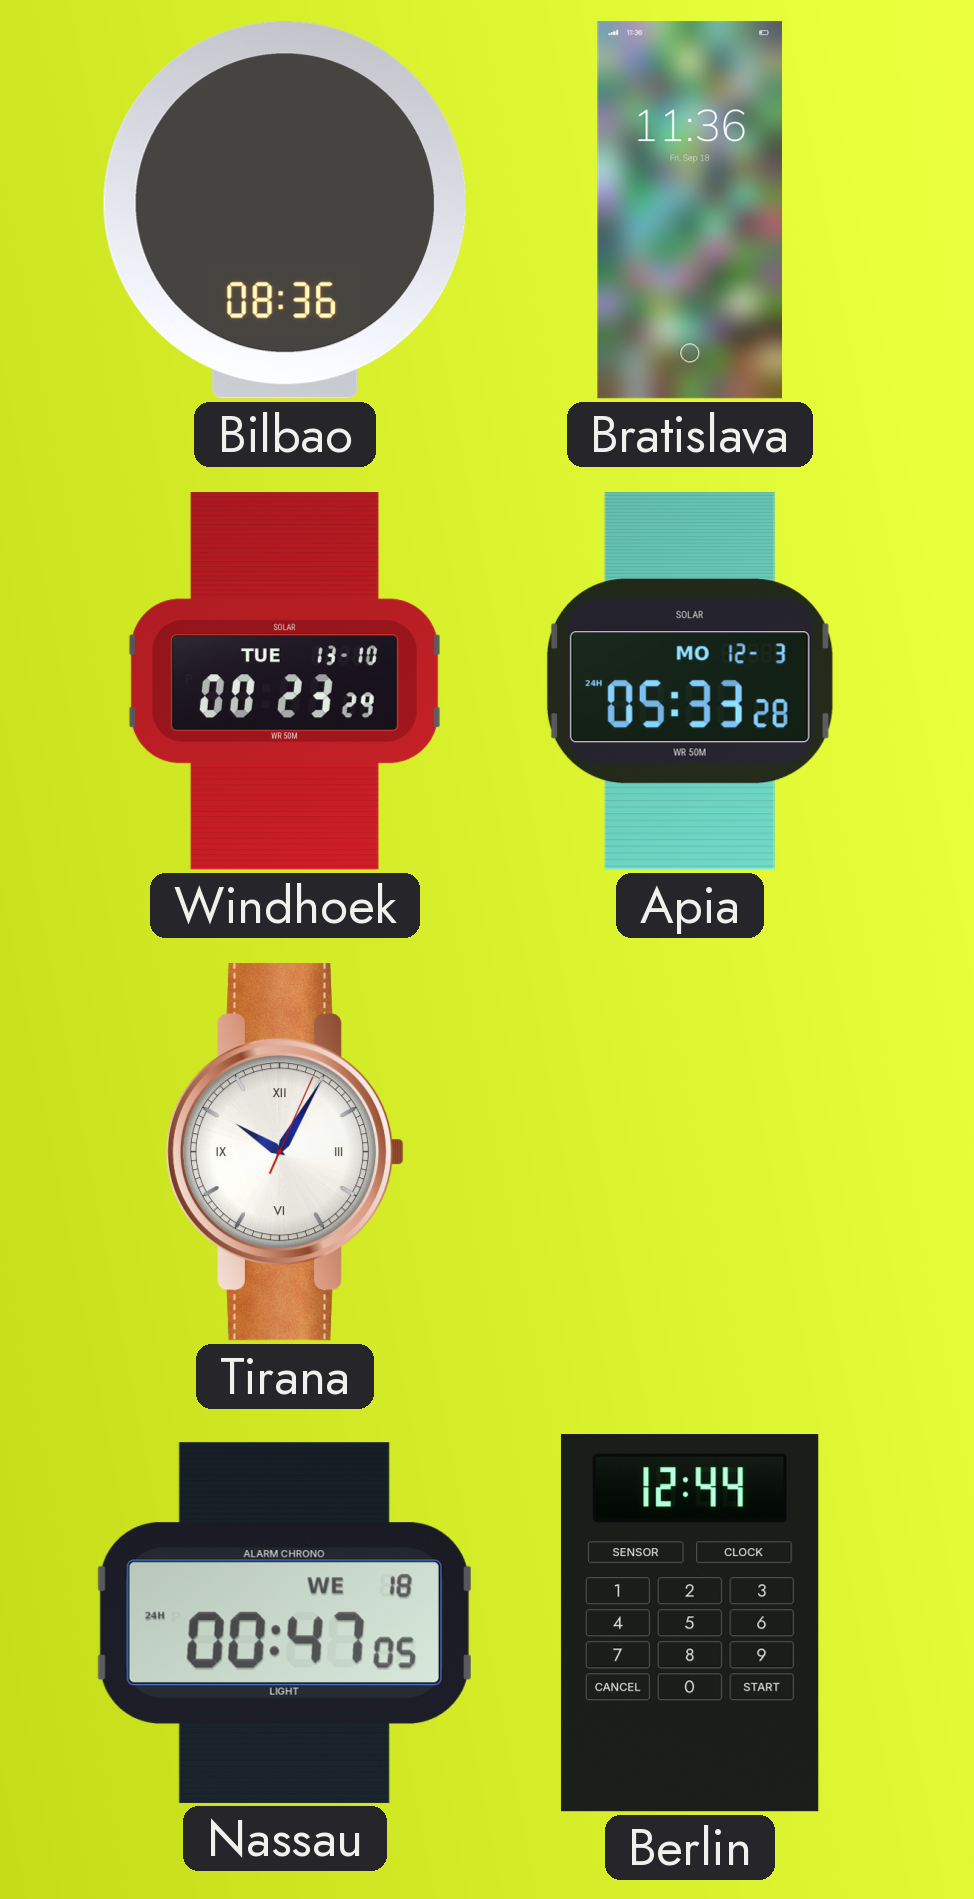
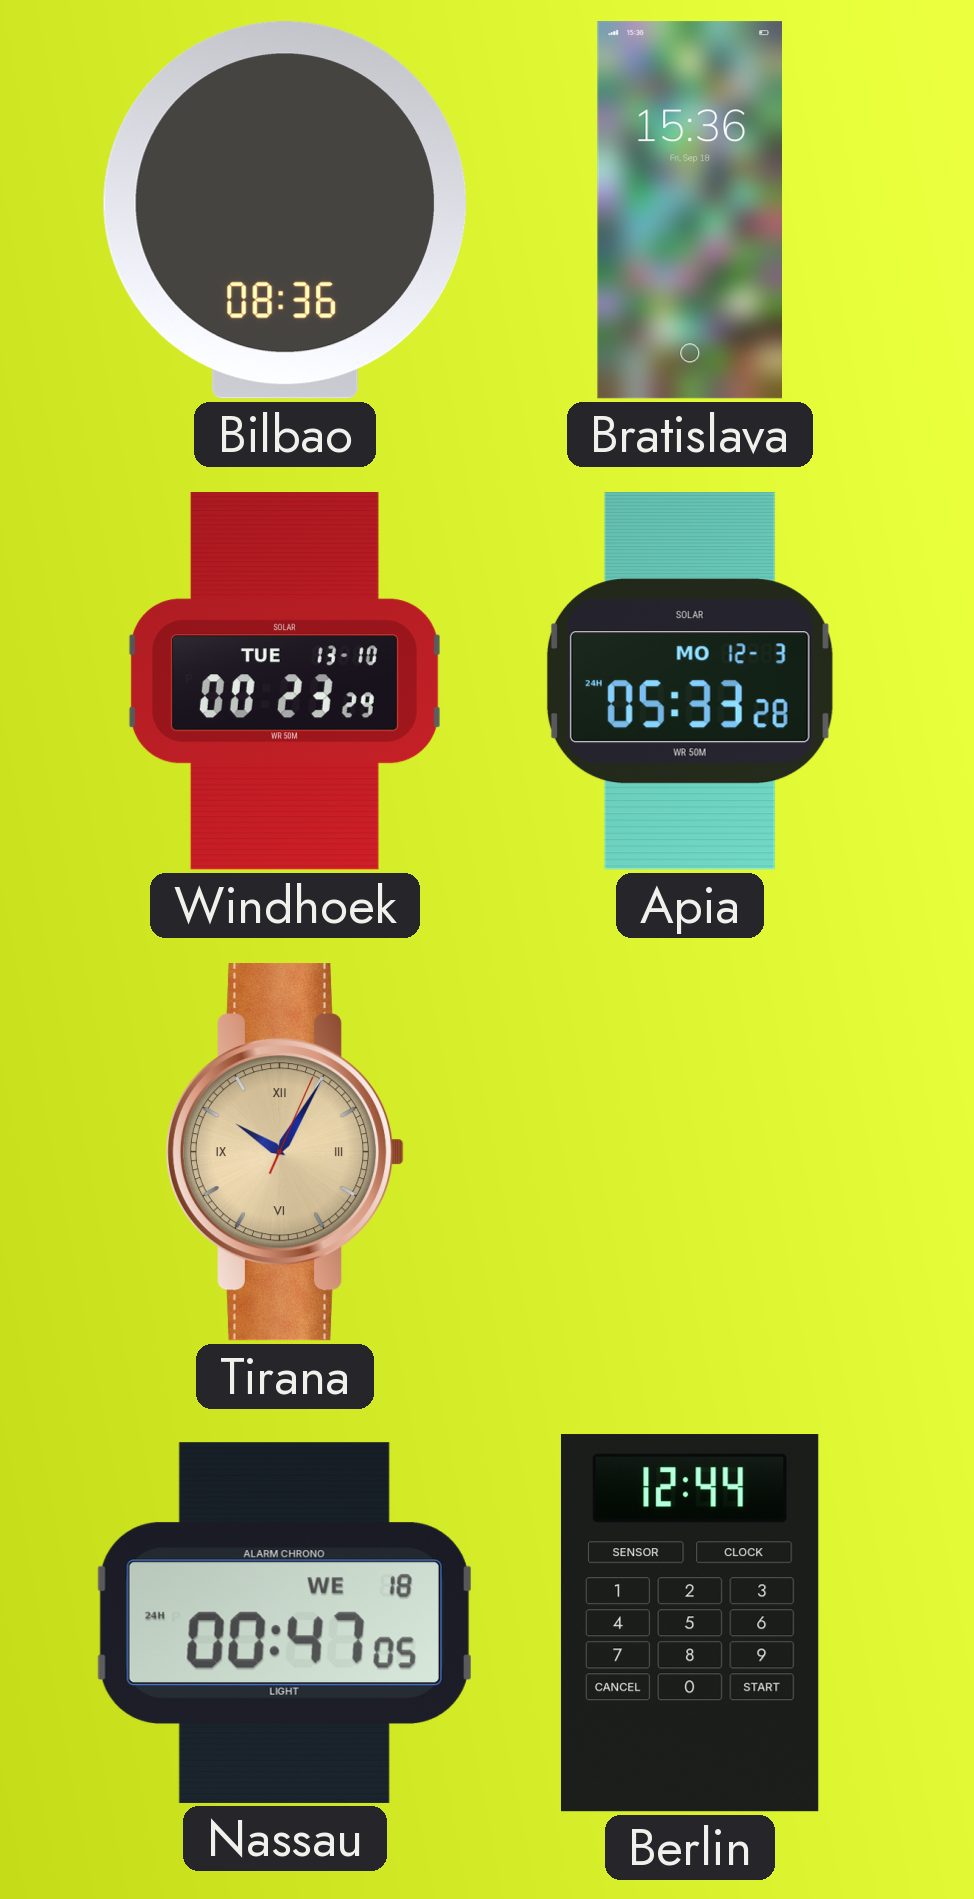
Bratislava: 11:36 -> 15:36
Tirana dial: white -> champagne
